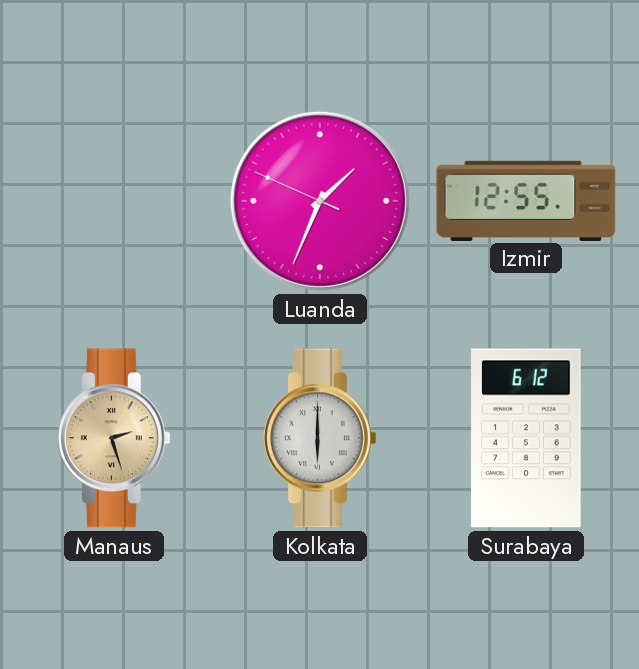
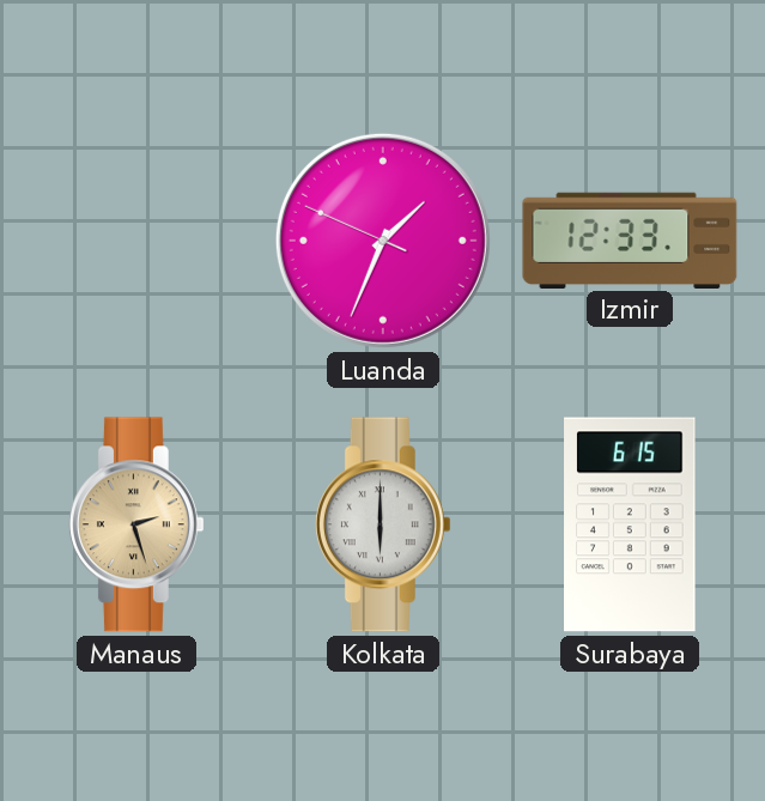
Izmir: 12:55 -> 12:33
Surabaya: 6:12 -> 6:15
